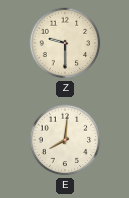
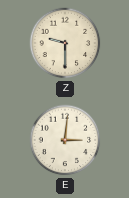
E: 8:01 -> 3:01
